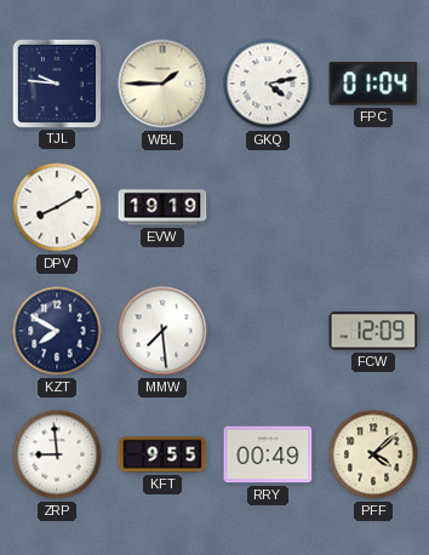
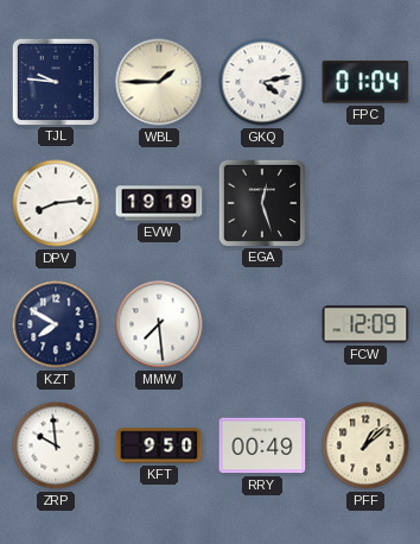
DPV: 8:10 -> 8:14
EGA: none -> 12:27
ZRP: 8:59 -> 9:59
KFT: 9:55 -> 9:50
PFF: 4:08 -> 1:08
